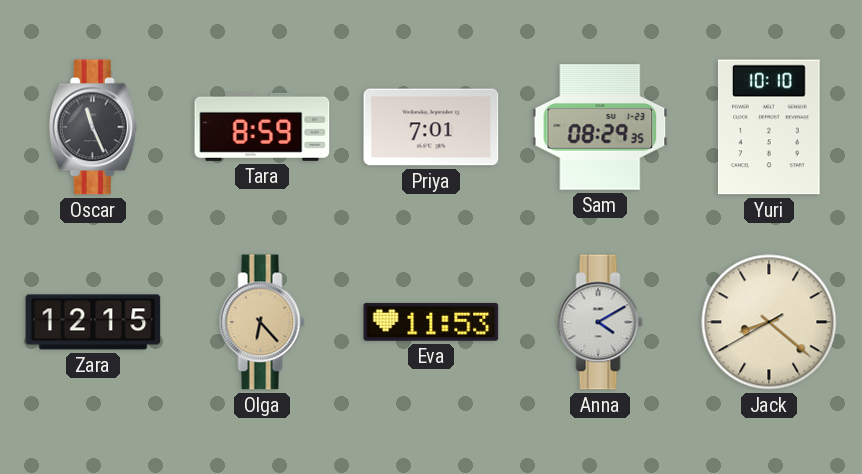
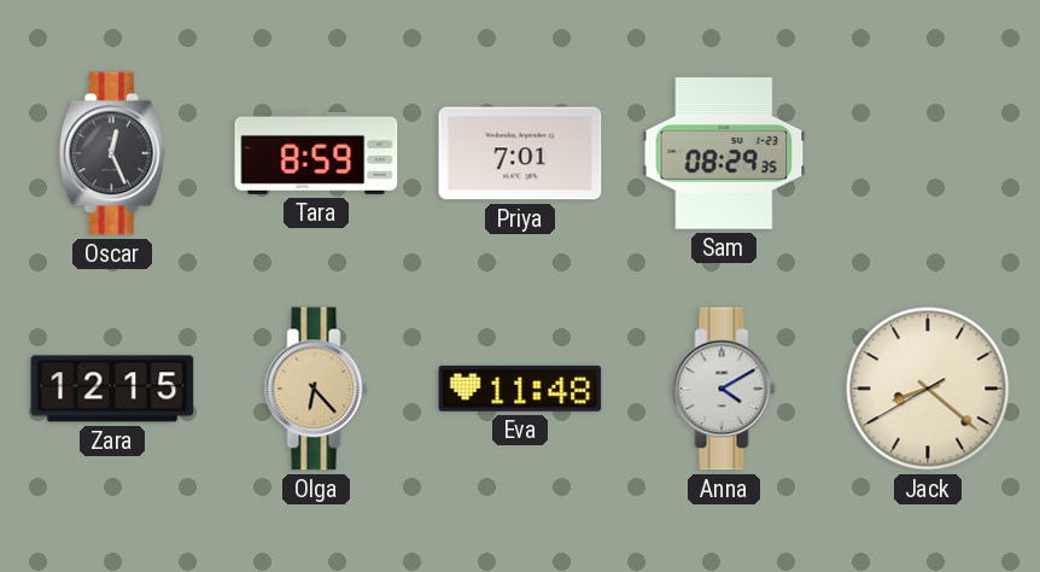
Oscar: 11:26 -> 12:26
Yuri: 10:10 -> none
Eva: 11:53 -> 11:48
